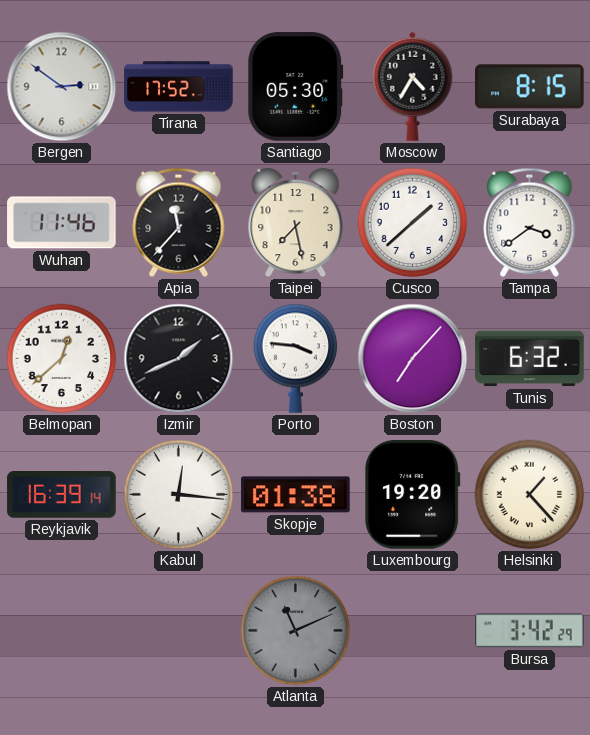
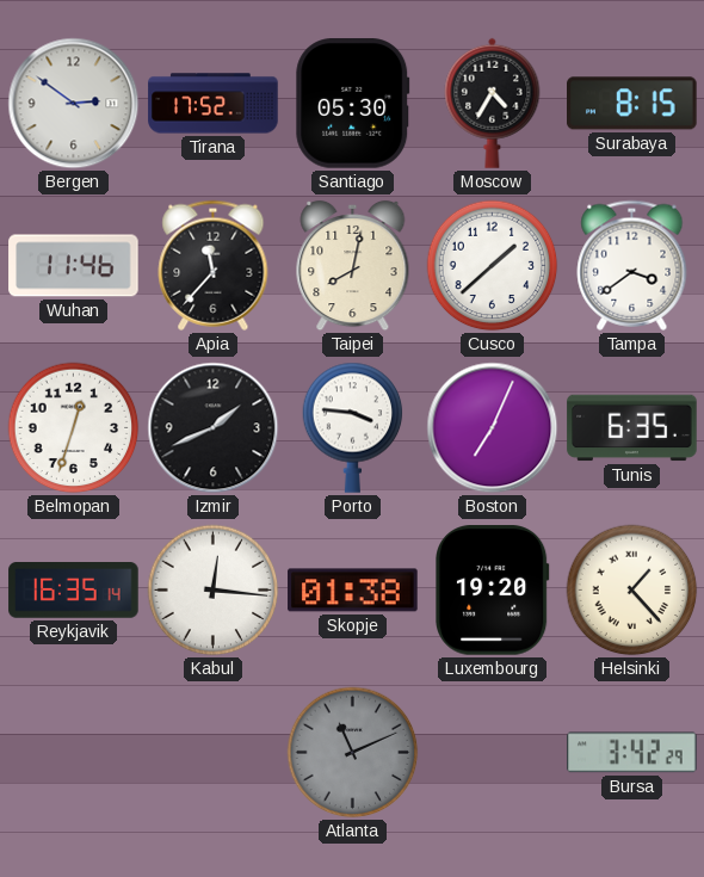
Taipei: 7:28 -> 8:02
Belmopan: 12:38 -> 12:33
Boston: 7:07 -> 7:04
Tunis: 6:32 -> 6:35
Reykjavik: 16:39 -> 16:35
